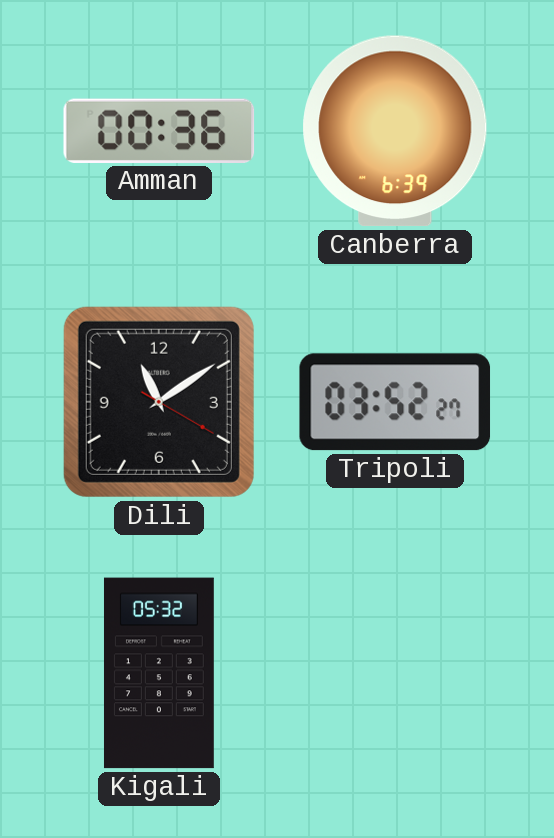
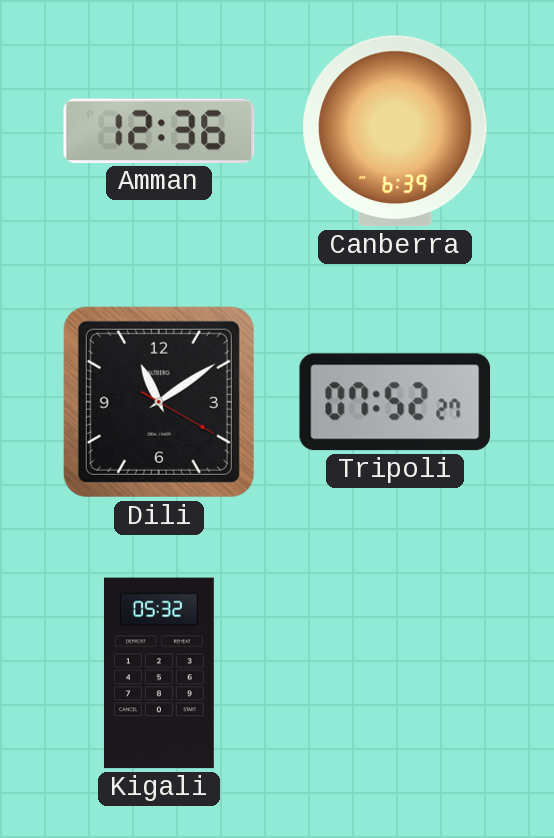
Amman: 00:36 -> 12:36
Tripoli: 03:52 -> 07:52
